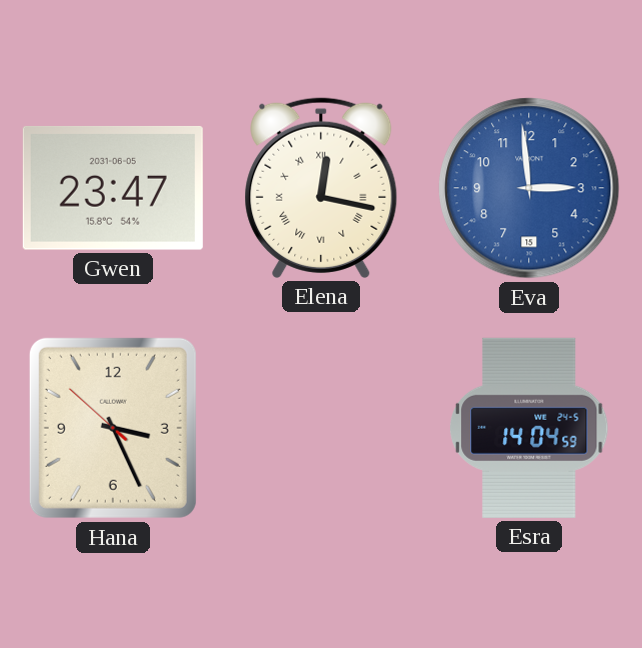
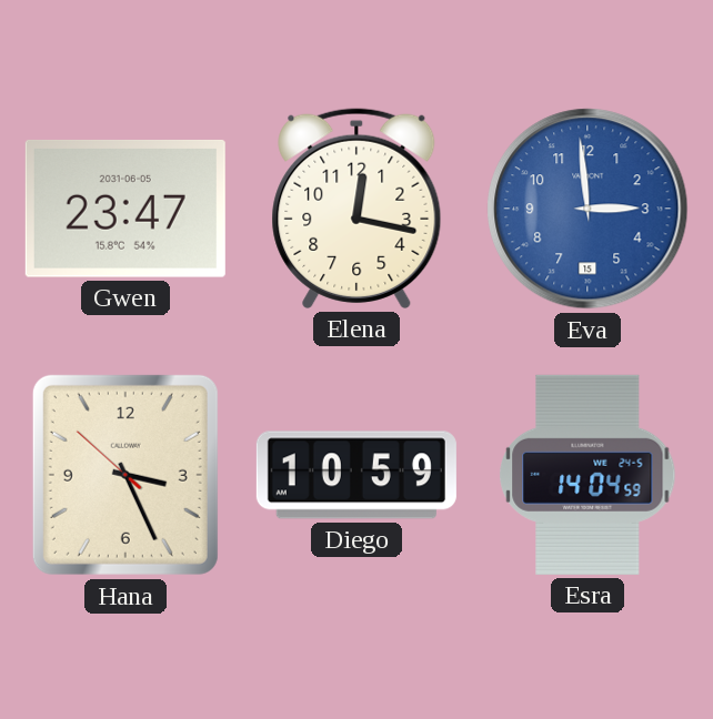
Elena numerals: Roman -> Arabic
Diego: none -> 10:59
